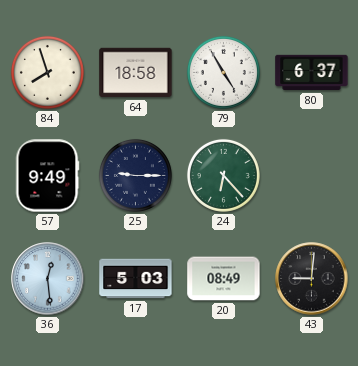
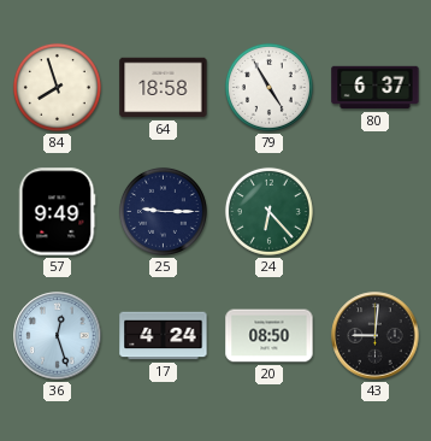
36: 12:29 -> 12:27
17: 5:03 -> 4:24
20: 08:49 -> 08:50
